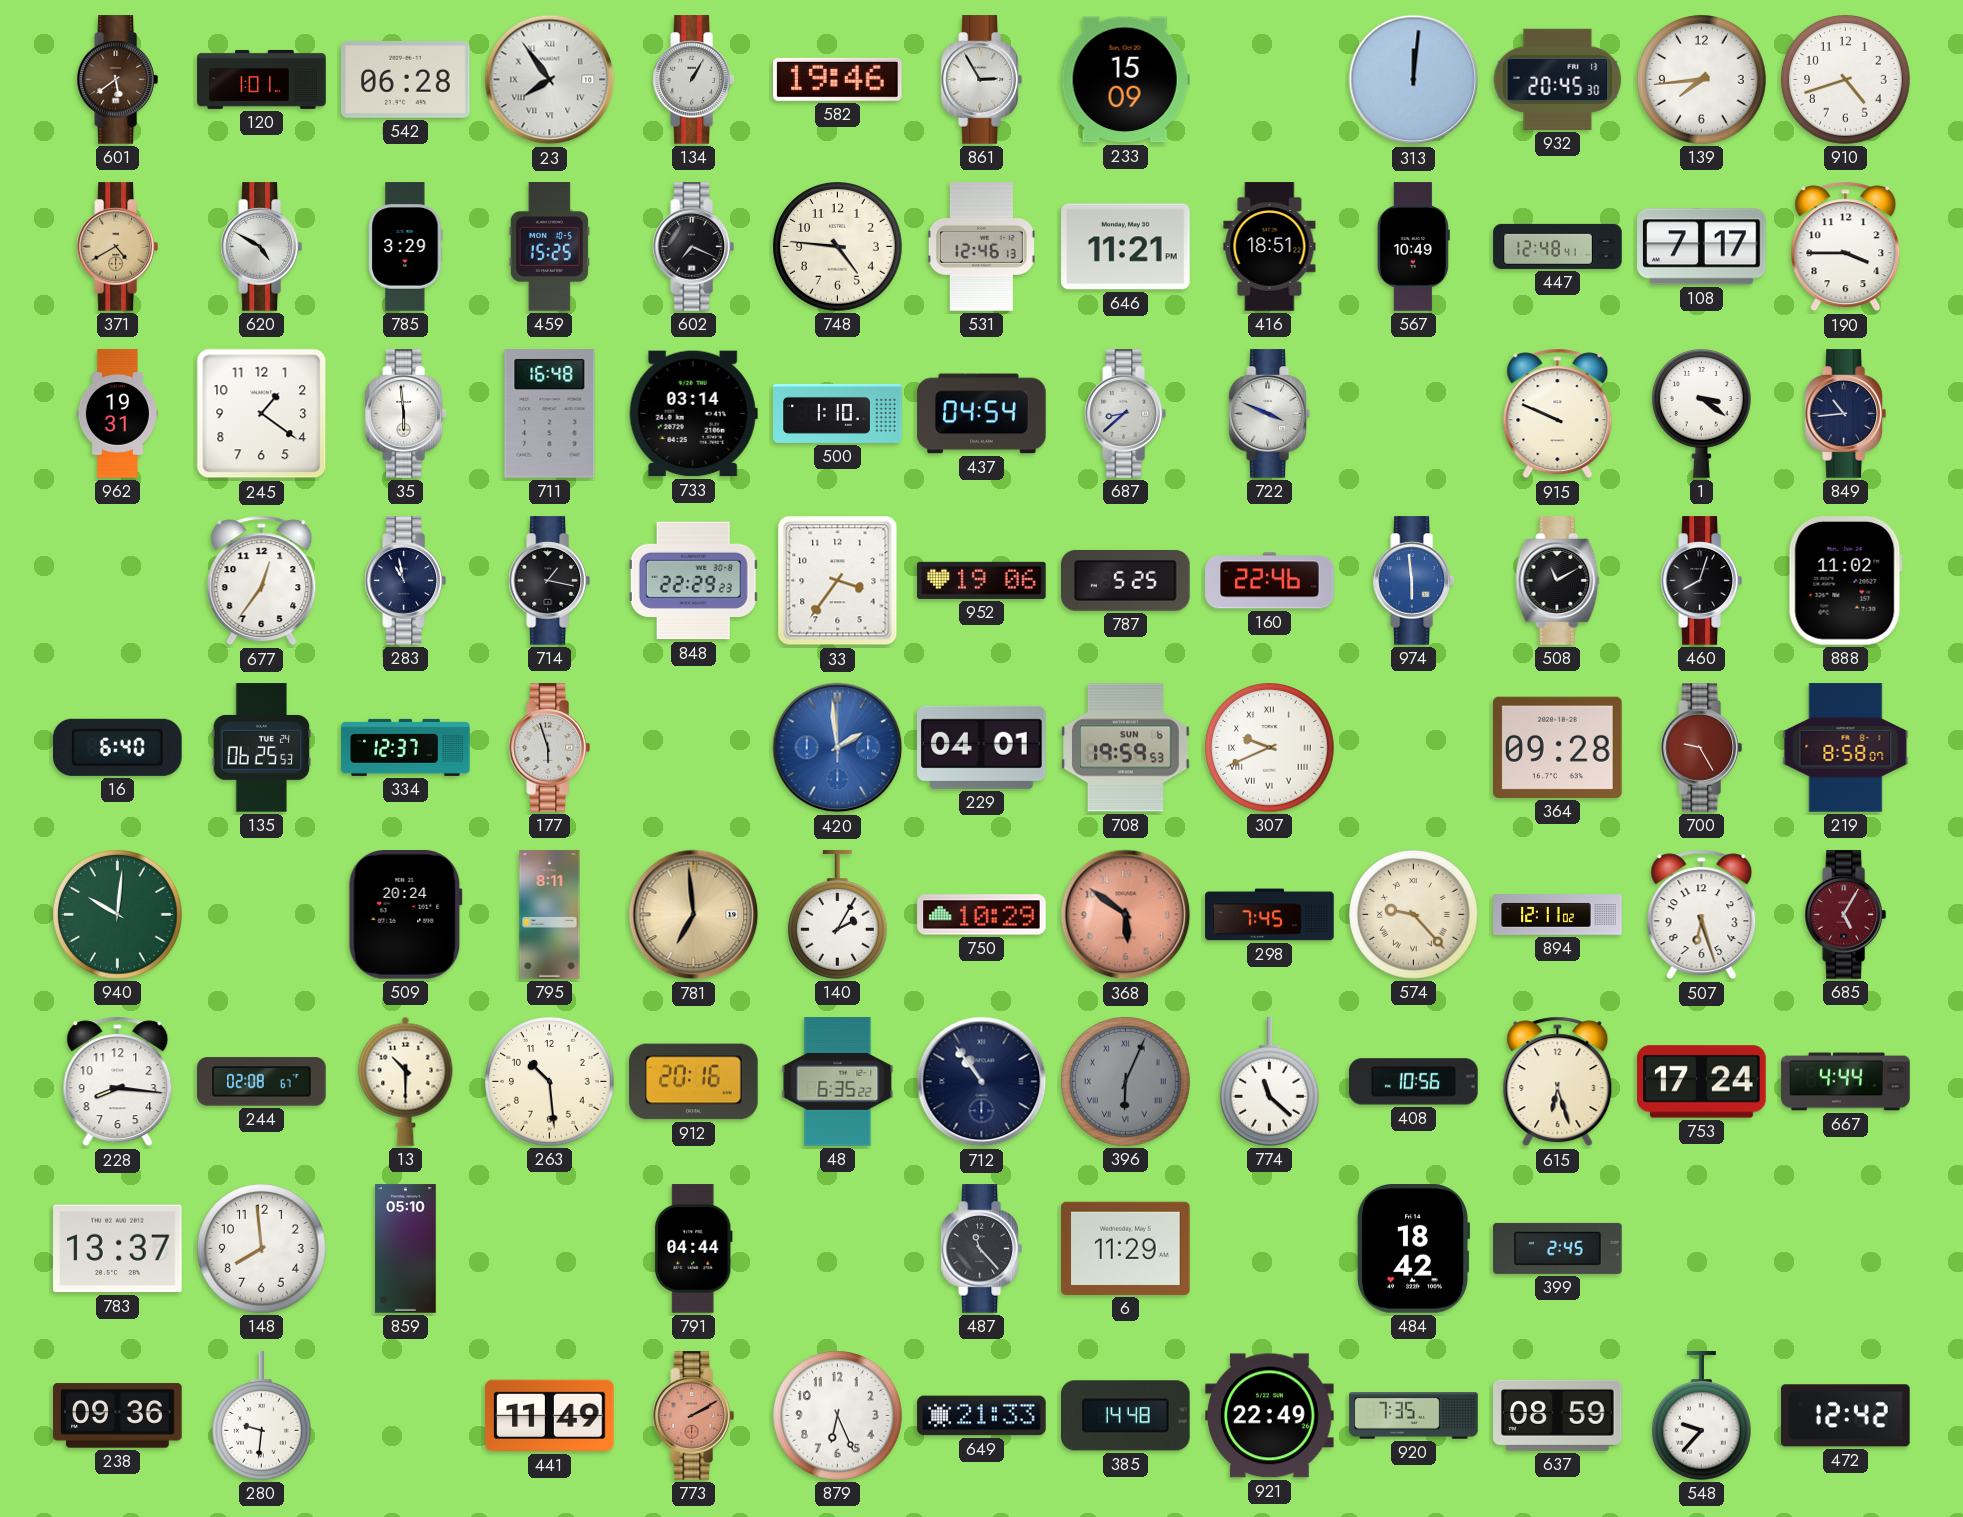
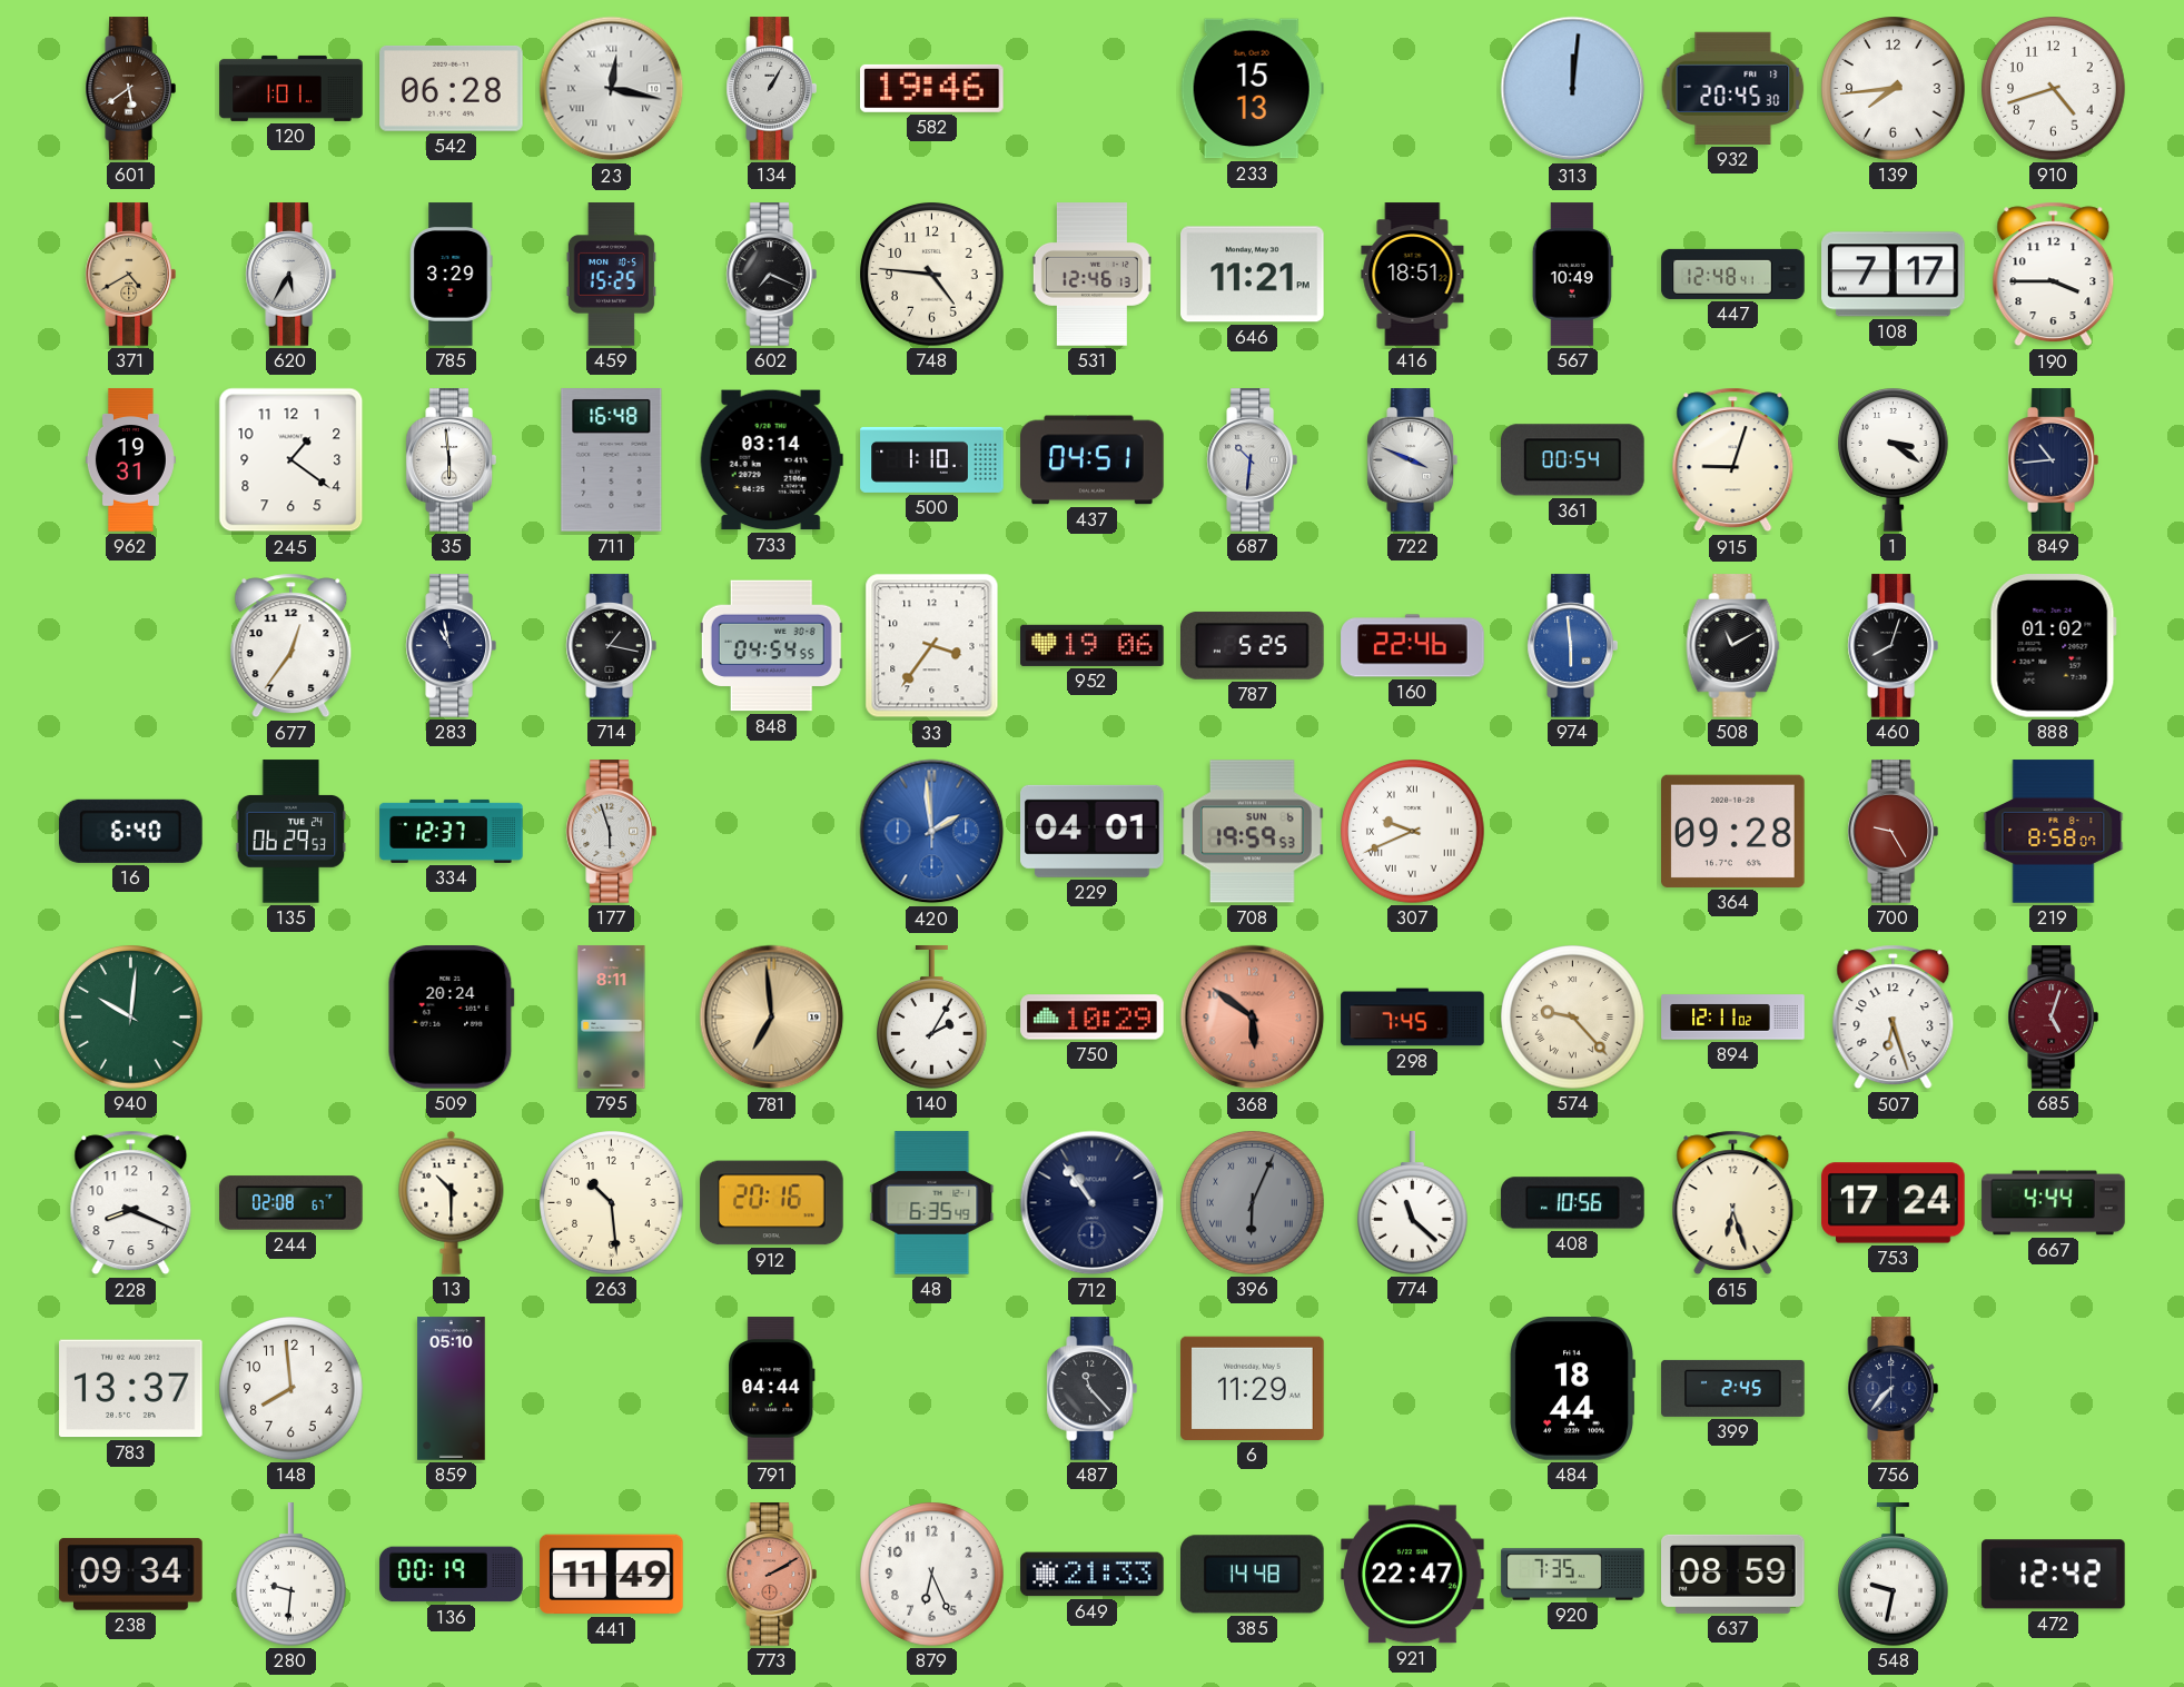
23: 7:54 -> 12:17
861: 2:55 -> none
233: 15:09 -> 15:13
620: 4:50 -> 5:35
437: 04:54 -> 04:51
687: 8:38 -> 10:31
361: none -> 00:54
915: 9:49 -> 9:03
848: 22:29 -> 04:54
888: 11:02 -> 01:02
135: 06:25 -> 06:29
685: 5:05 -> 5:03
228: 8:16 -> 8:19
48: 6:35:22 -> 6:35:49
484: 18:42 -> 18:44
756: none -> 7:37
238: 09:36 -> 09:34
136: none -> 00:19
921: 22:49 -> 22:47
548: 9:37 -> 9:32
